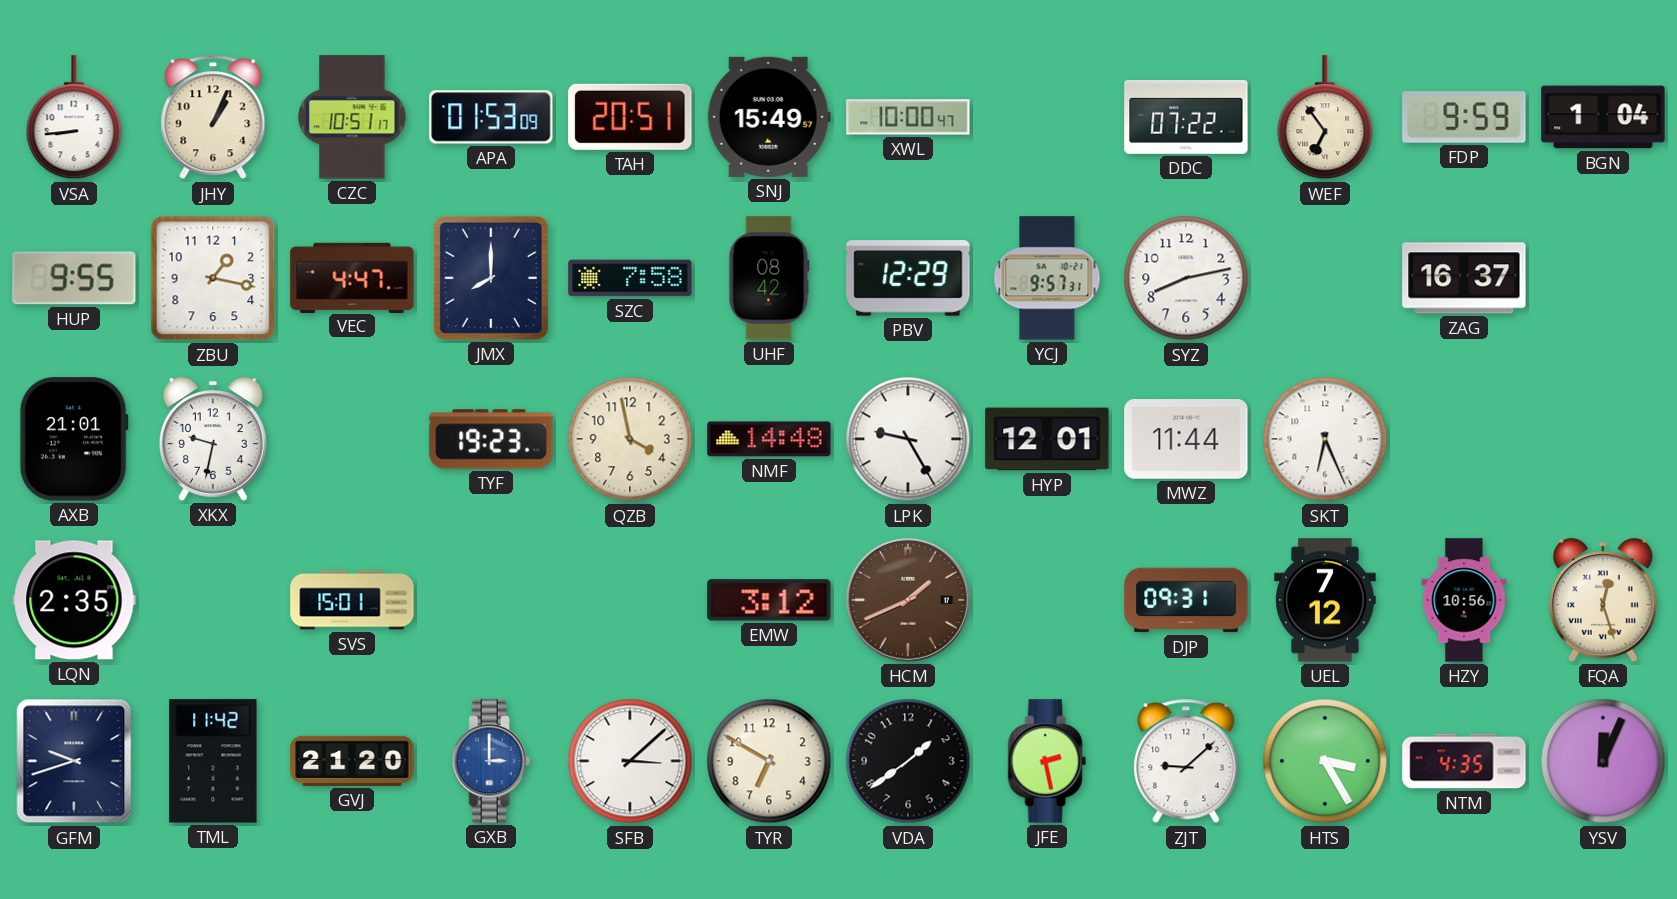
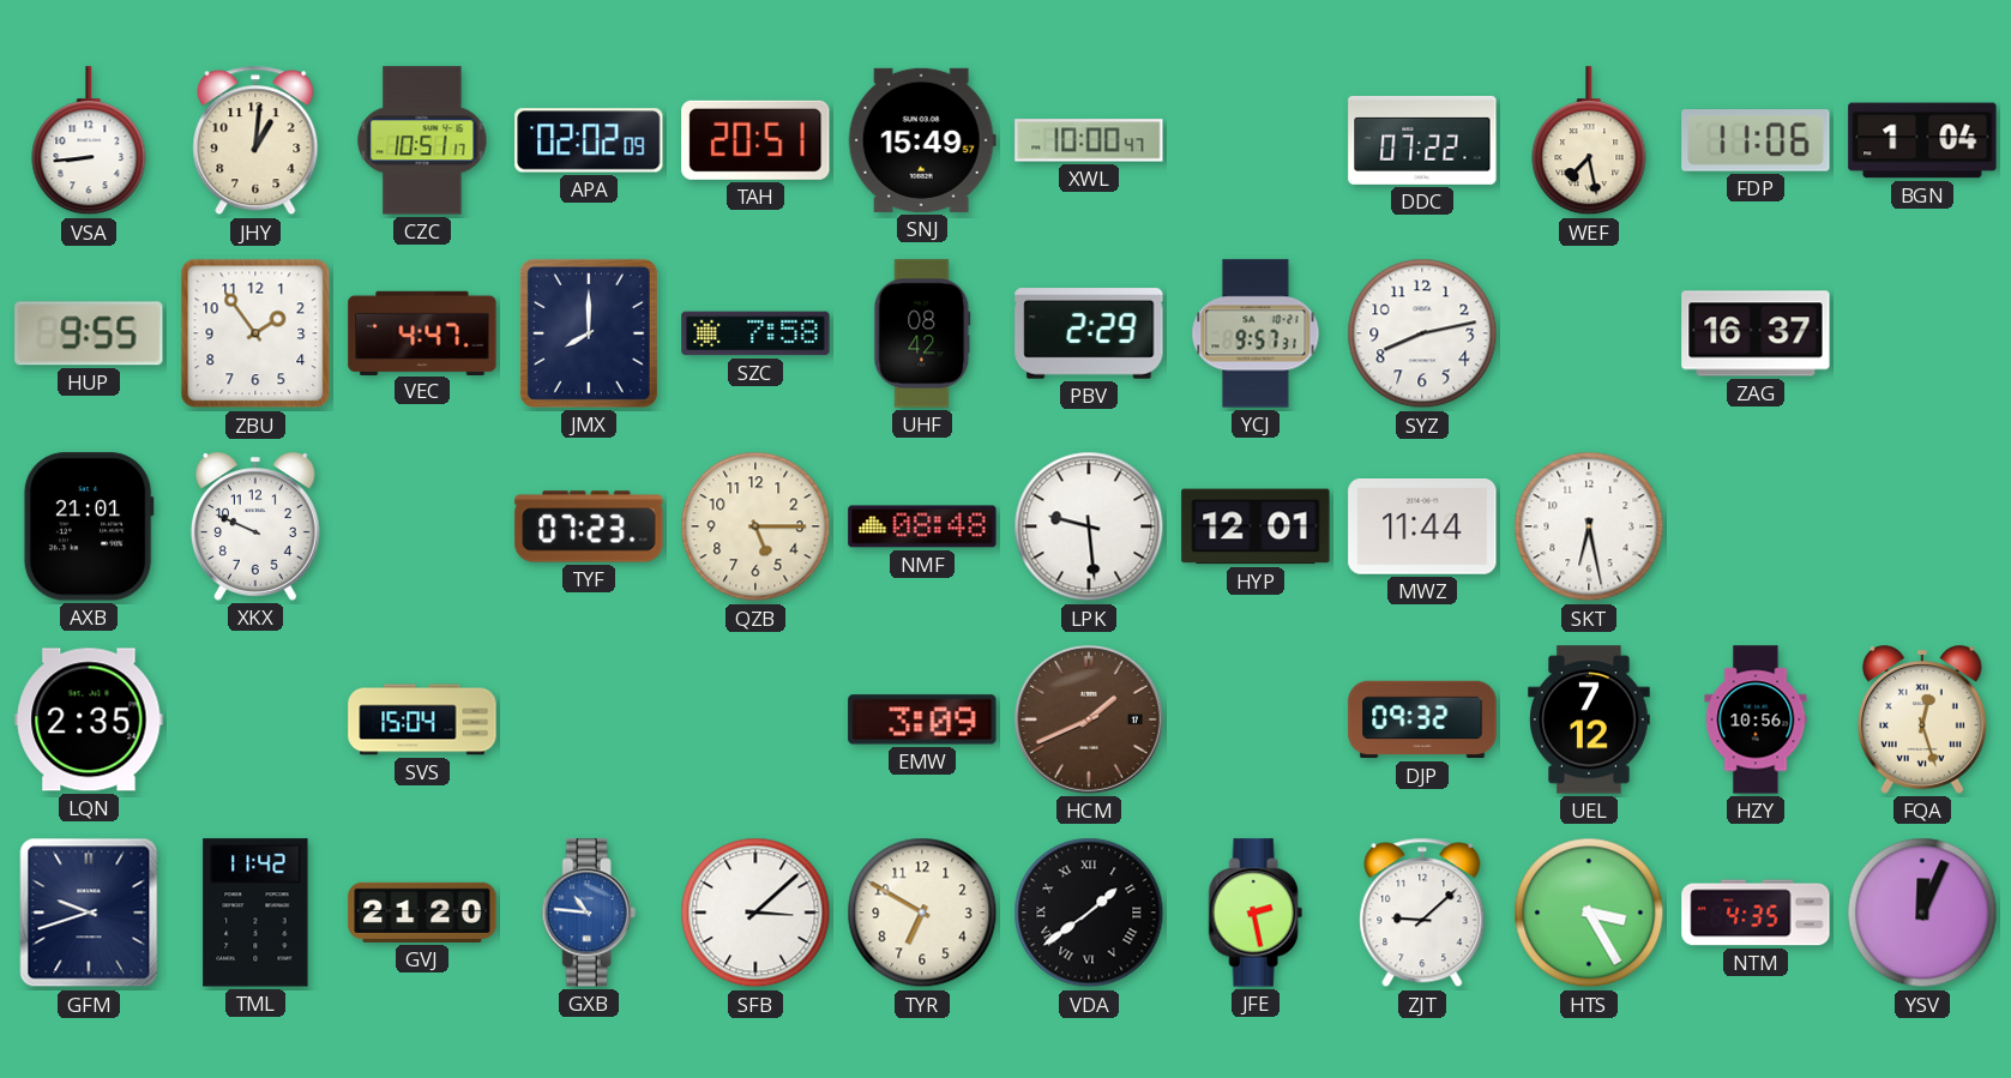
JHY: 1:04 -> 1:01
APA: 01:53 -> 02:02
WEF: 6:54 -> 7:28
FDP: 9:59 -> 11:06
ZBU: 1:17 -> 1:54
PBV: 12:29 -> 2:29
XKX: 9:32 -> 9:49
TYF: 19:23 -> 07:23
QZB: 3:58 -> 5:15
NMF: 14:48 -> 08:48
LPK: 9:25 -> 9:29
SKT: 6:26 -> 6:28
SVS: 15:01 -> 15:04
EMW: 3:12 -> 3:09
DJP: 09:31 -> 09:32
GXB: 3:00 -> 10:46
VDA numerals: Arabic -> Roman
